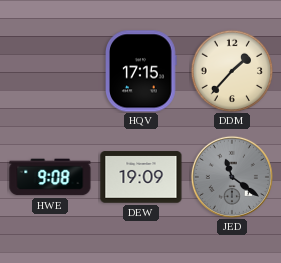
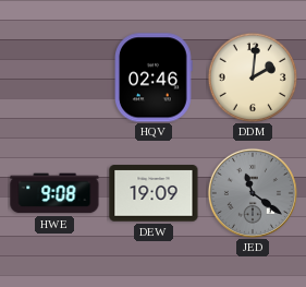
HQV: 17:15 -> 02:46
DDM: 1:37 -> 2:01
